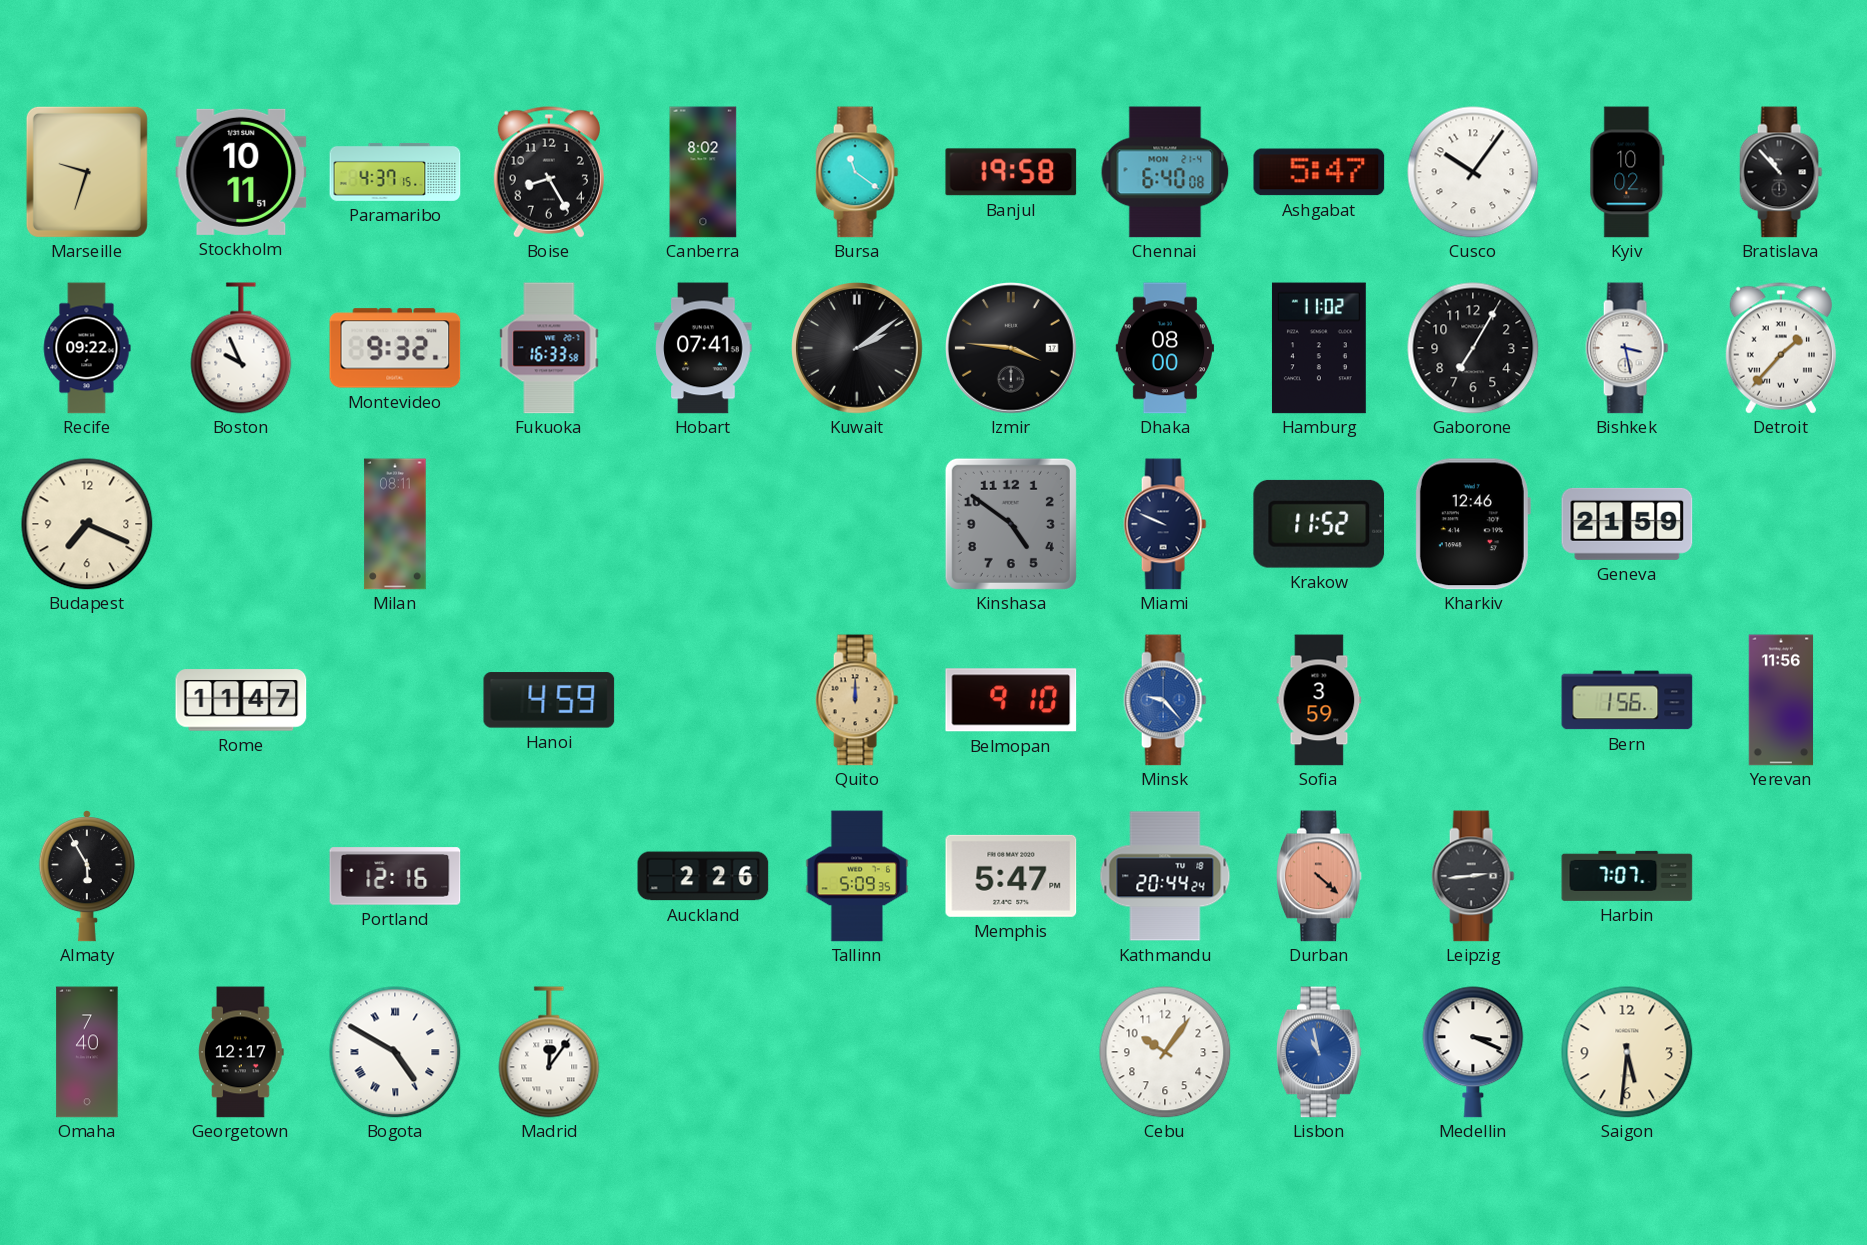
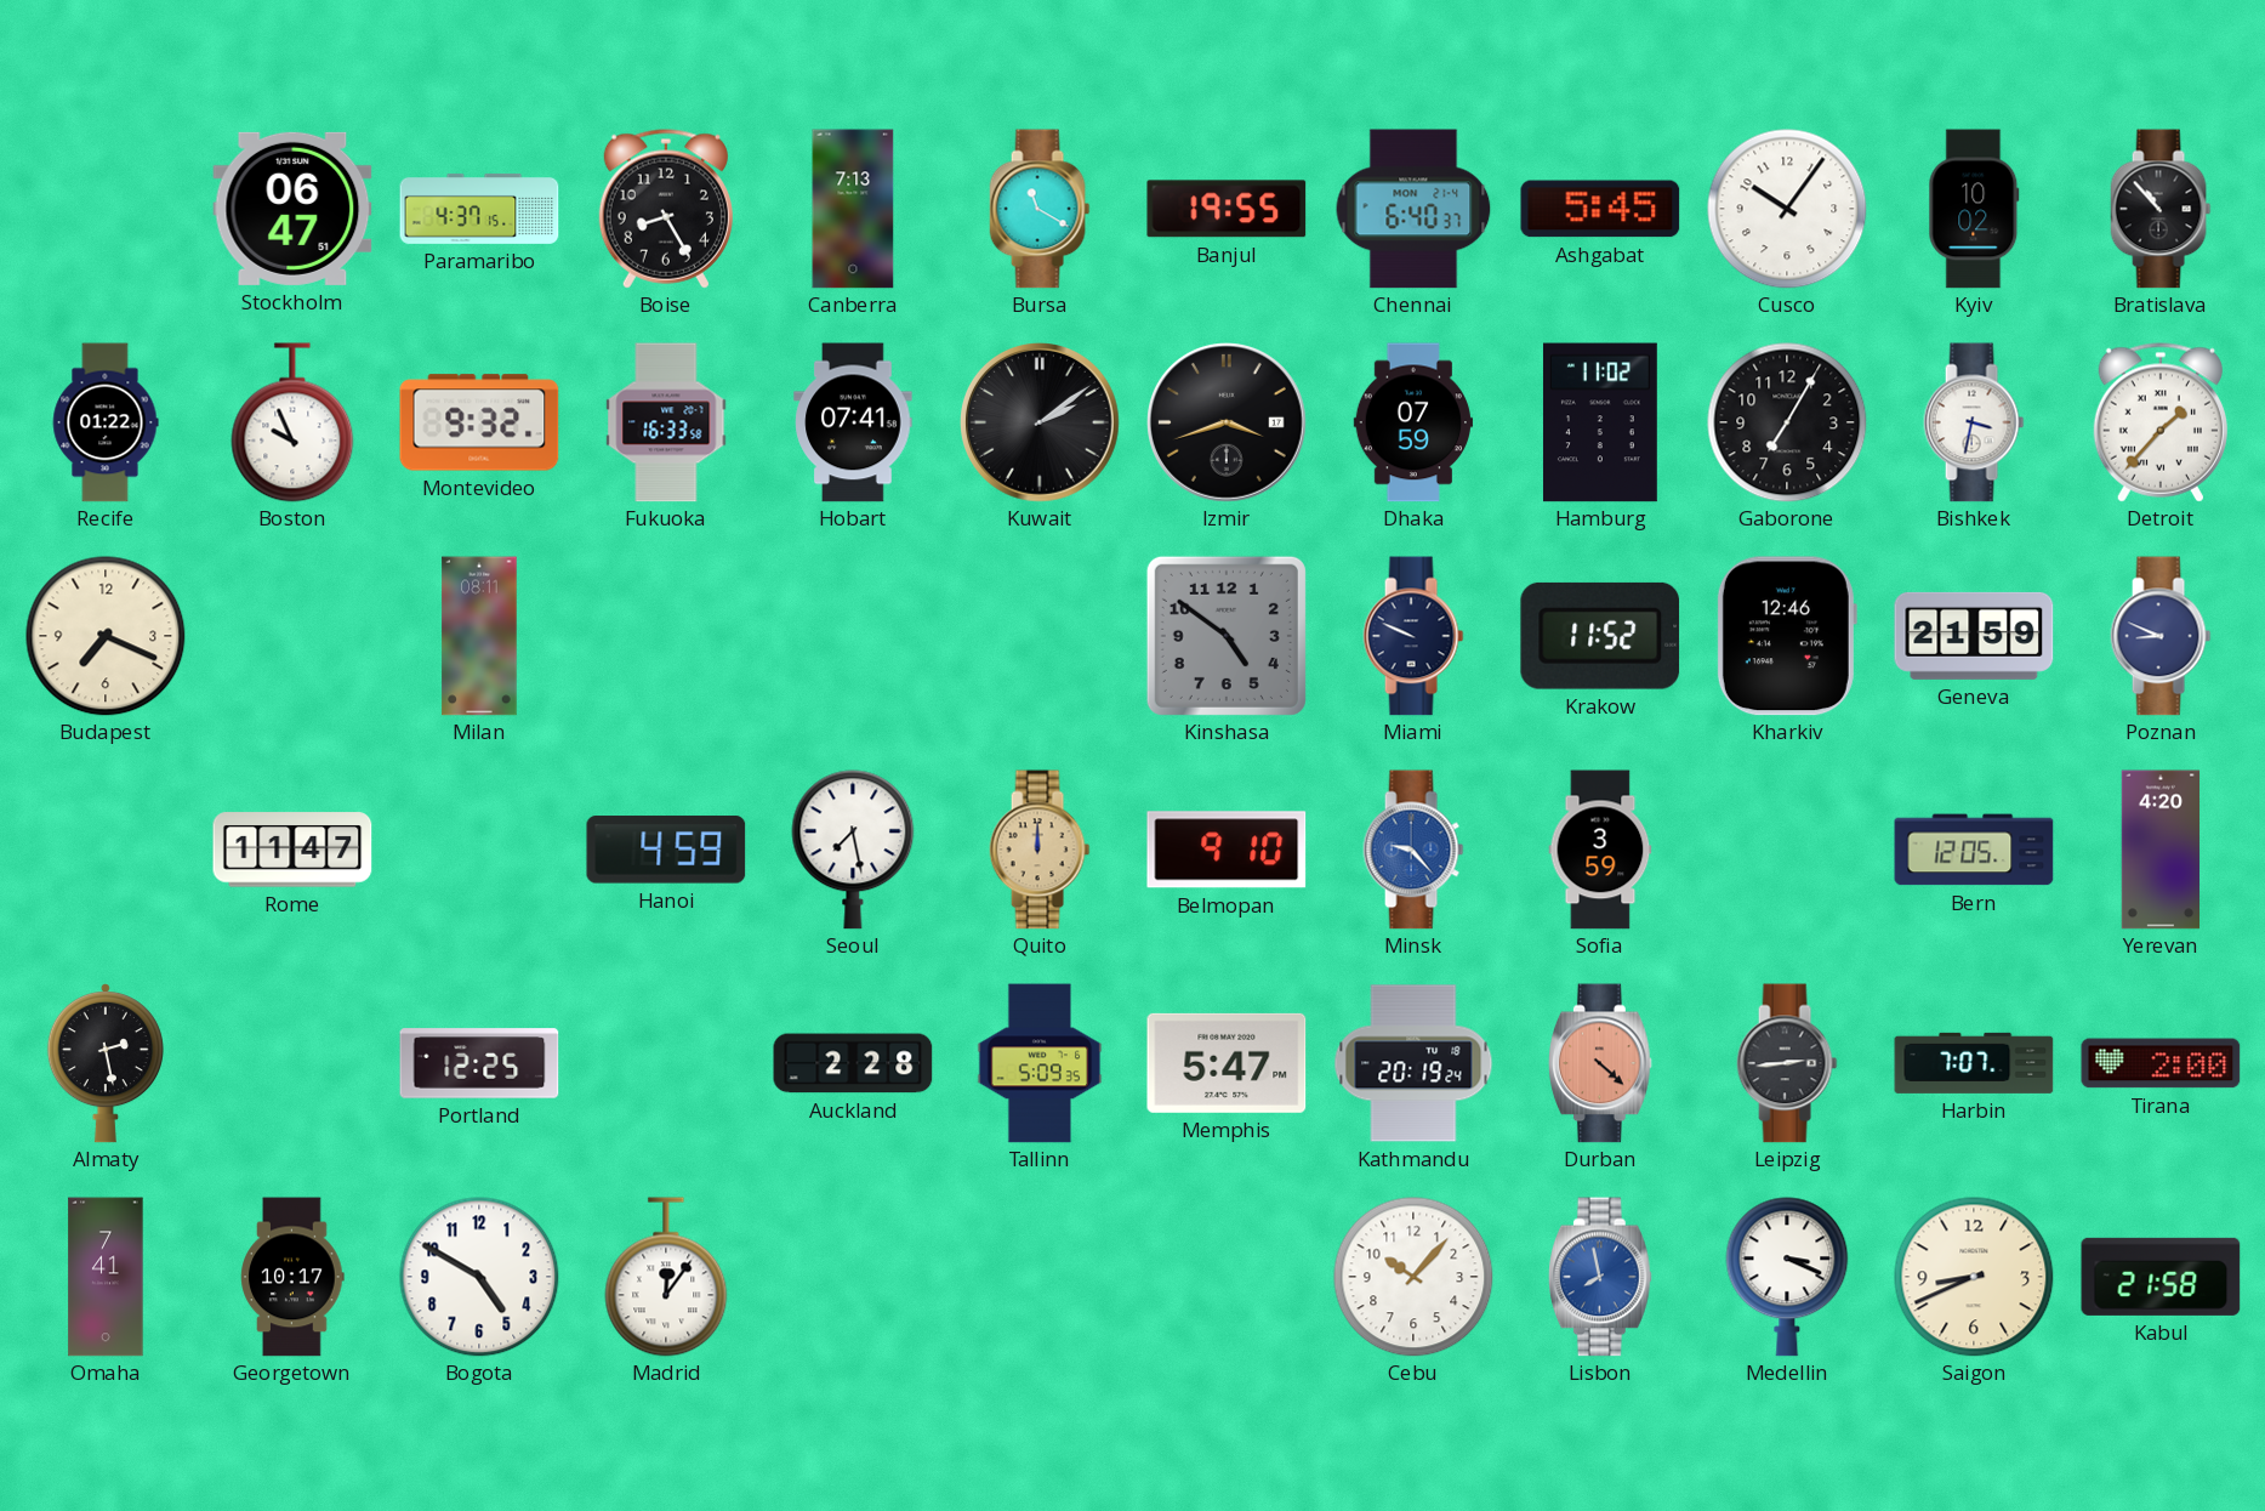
Marseille: 9:33 -> none
Stockholm: 10:11 -> 06:47
Canberra: 8:02 -> 7:13
Bursa: 11:21 -> 11:20
Banjul: 19:58 -> 19:55
Chennai: 6:40:08 -> 6:40:37
Ashgabat: 5:47 -> 5:45
Recife: 09:22 -> 01:22
Izmir: 3:46 -> 3:42
Dhaka: 08:00 -> 07:59
Bishkek: 3:28 -> 3:32
Poznan: none -> 8:49
Seoul: none -> 7:28
Bern: 1:56 -> 12:05
Yerevan: 11:56 -> 4:20
Almaty: 5:55 -> 2:28
Portland: 12:16 -> 12:25
Auckland: 2:26 -> 2:28
Kathmandu: 20:44 -> 20:19
Tirana: none -> 2:00
Omaha: 7:40 -> 7:41
Georgetown: 12:17 -> 10:17
Bogota numerals: Roman -> Arabic
Cebu: 10:06 -> 10:07
Lisbon: 10:58 -> 7:58
Saigon: 5:31 -> 8:41
Kabul: none -> 21:58
